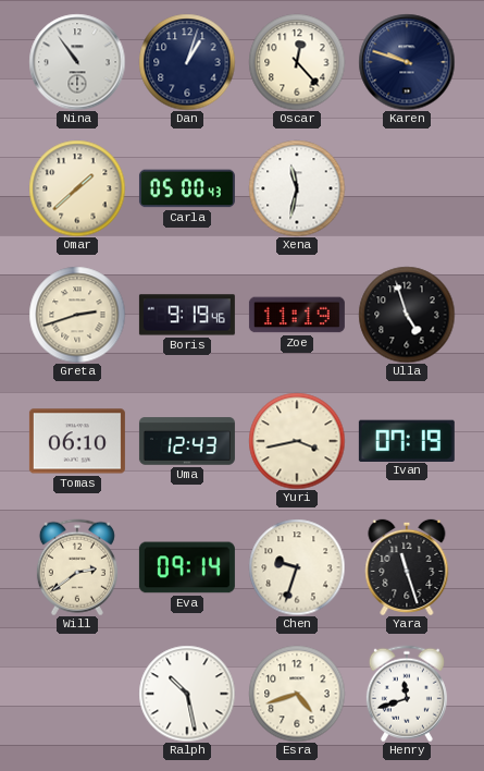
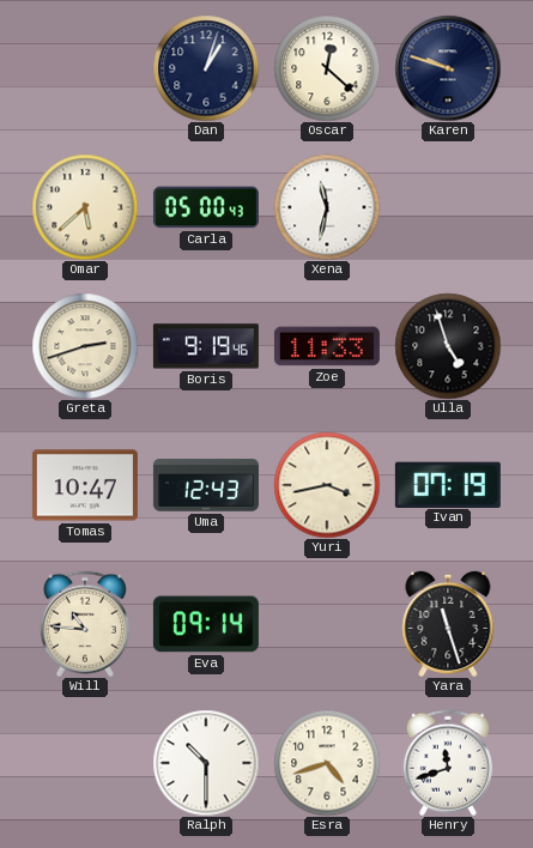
Nina: 10:54 -> none
Oscar: 12:23 -> 12:22
Omar: 1:38 -> 5:38
Zoe: 11:19 -> 11:33
Tomas: 06:10 -> 10:47
Will: 2:39 -> 10:46
Chen: 9:33 -> none
Ralph: 10:28 -> 10:30
